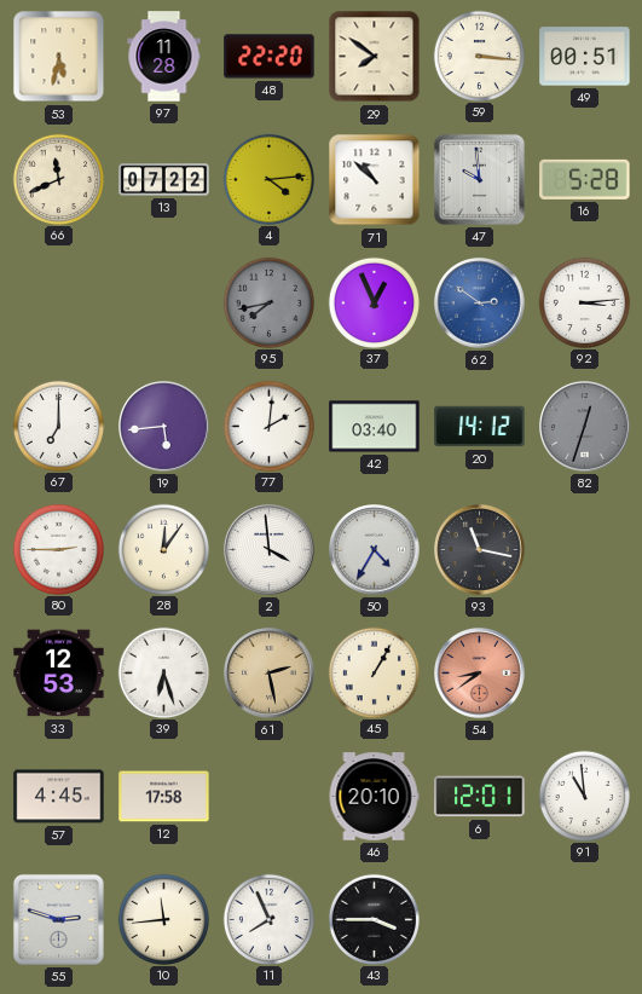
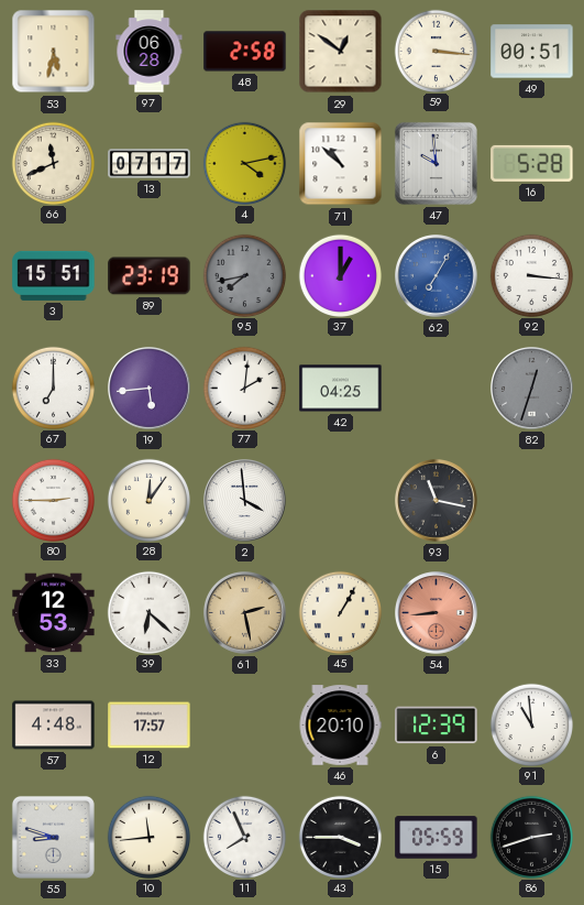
97: 11:28 -> 06:28
48: 22:20 -> 2:58
29: 7:51 -> 12:51
13: 07:22 -> 07:17
4: 4:14 -> 4:13
3: none -> 15:51
89: none -> 23:19
37: 12:56 -> 1:00
62: 2:51 -> 7:05
92: 3:14 -> 3:16
42: 03:40 -> 04:25
20: 14:12 -> none
50: 4:35 -> none
39: 6:27 -> 6:22
54: 8:39 -> 8:44
57: 4:45 -> 4:48
12: 17:58 -> 17:57
6: 12:01 -> 12:39
55: 2:48 -> 8:48
15: none -> 05:59
86: none -> 2:42
